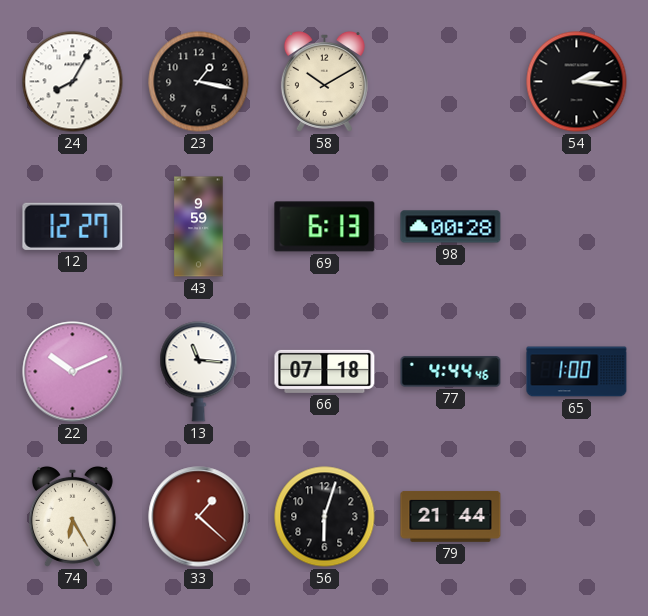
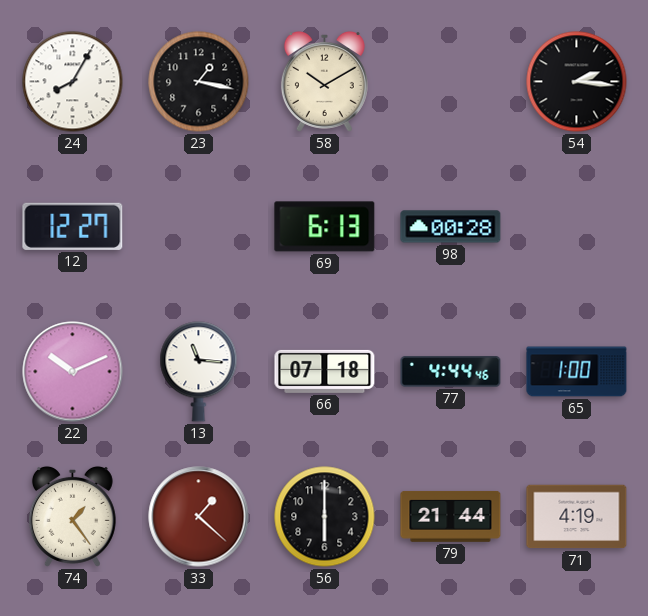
43: 9:59 -> none
74: 6:25 -> 1:24
56: 6:03 -> 6:00
71: none -> 4:19
